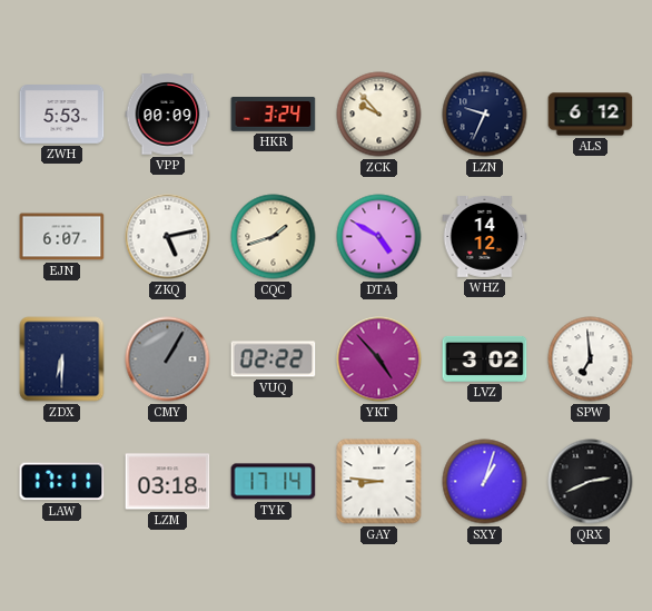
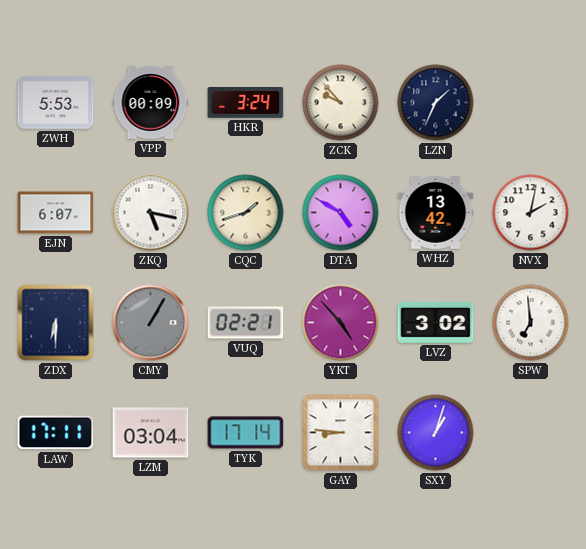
LZN: 9:34 -> 1:34
ALS: 6:12 -> none
ZKQ: 5:13 -> 5:17
WHZ: 14:12 -> 13:42
NVX: none -> 2:02
VUQ: 02:22 -> 02:21
LZM: 03:18 -> 03:04
QRX: 2:41 -> none
